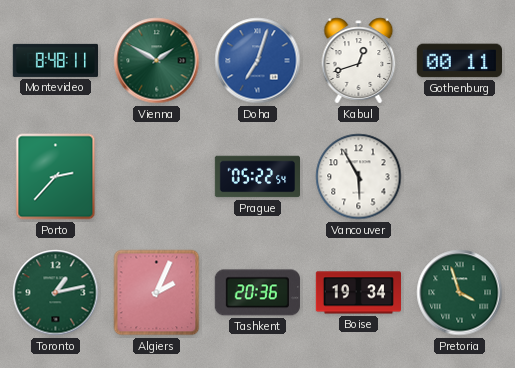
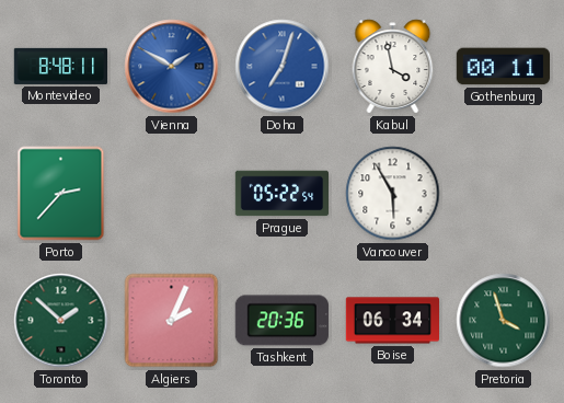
Vienna dial: green -> blue
Kabul: 12:42 -> 3:58
Toronto: 1:13 -> 1:52
Boise: 19:34 -> 06:34
